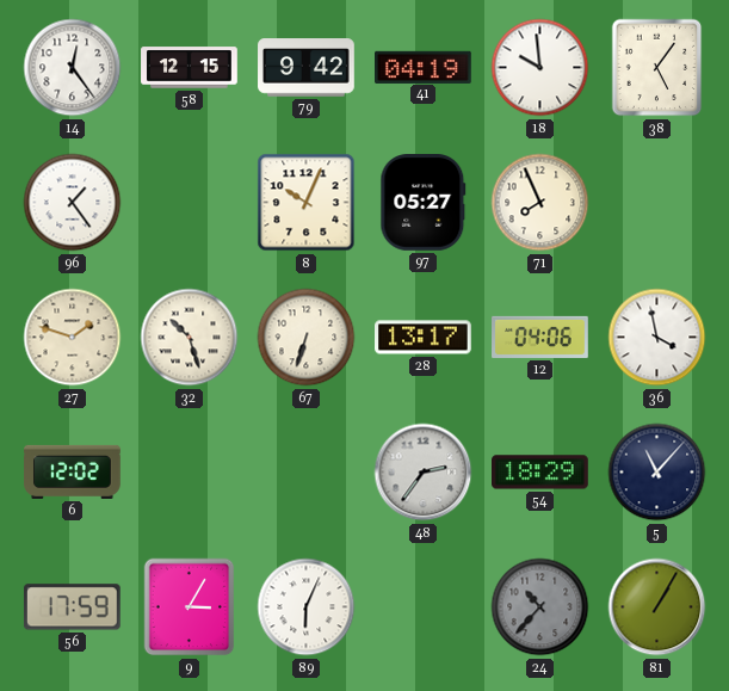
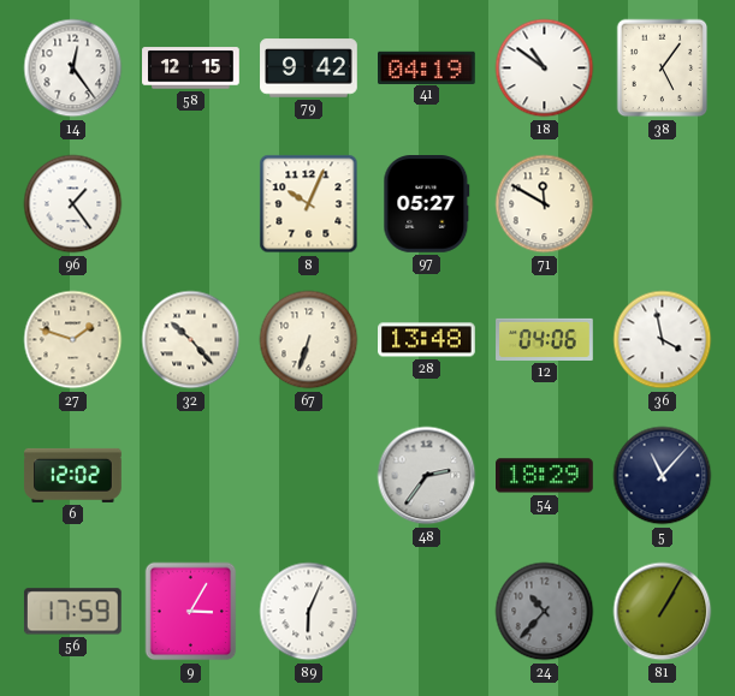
18: 9:59 -> 10:51
71: 7:56 -> 11:50
32: 10:27 -> 10:23
28: 13:17 -> 13:48
